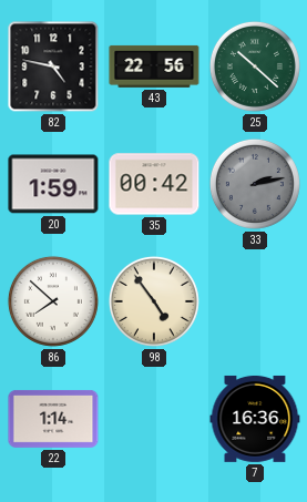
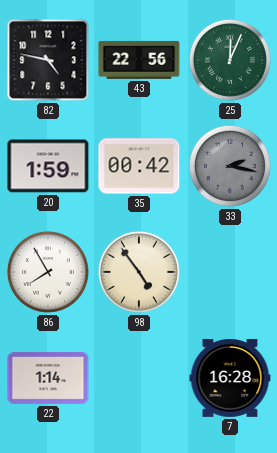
25: 10:22 -> 12:04
33: 2:13 -> 2:17
86: 7:52 -> 7:55
7: 16:36 -> 16:28
